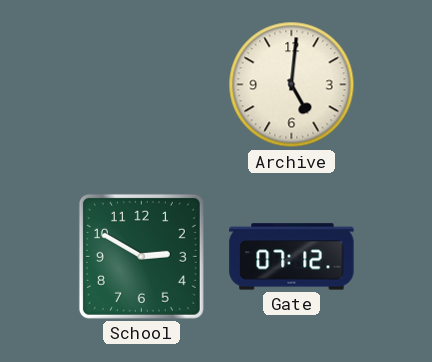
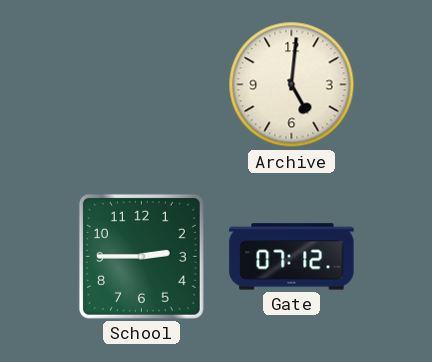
School: 2:50 -> 2:45
